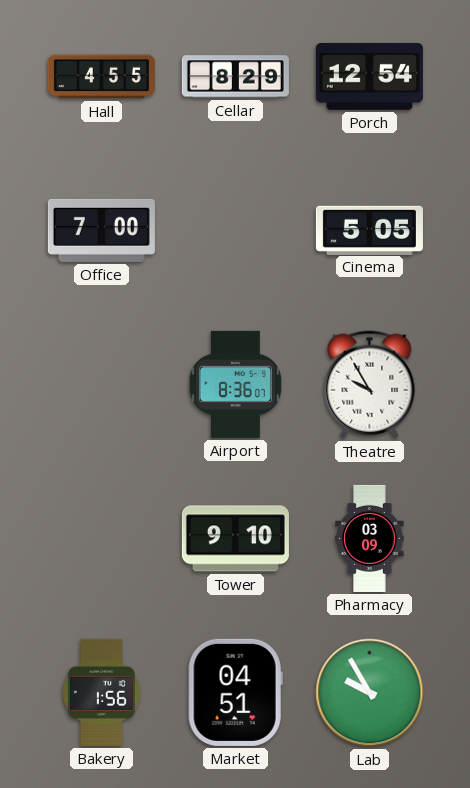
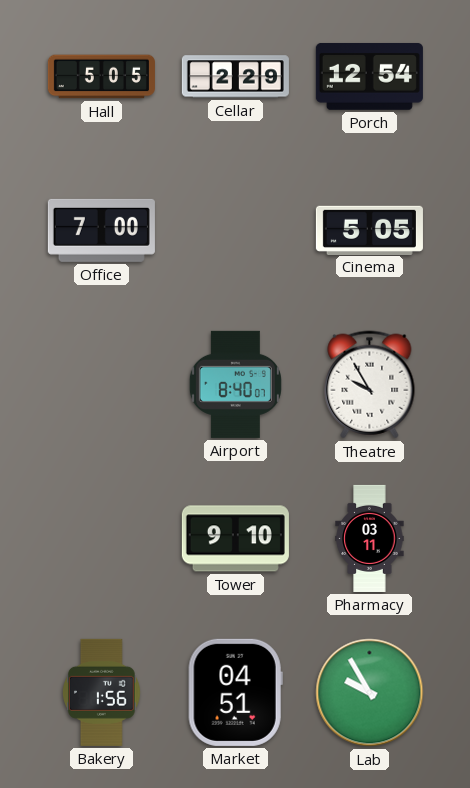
Hall: 4:55 -> 5:05
Cellar: 8:29 -> 2:29
Airport: 8:36 -> 8:40
Pharmacy: 03:09 -> 03:11
